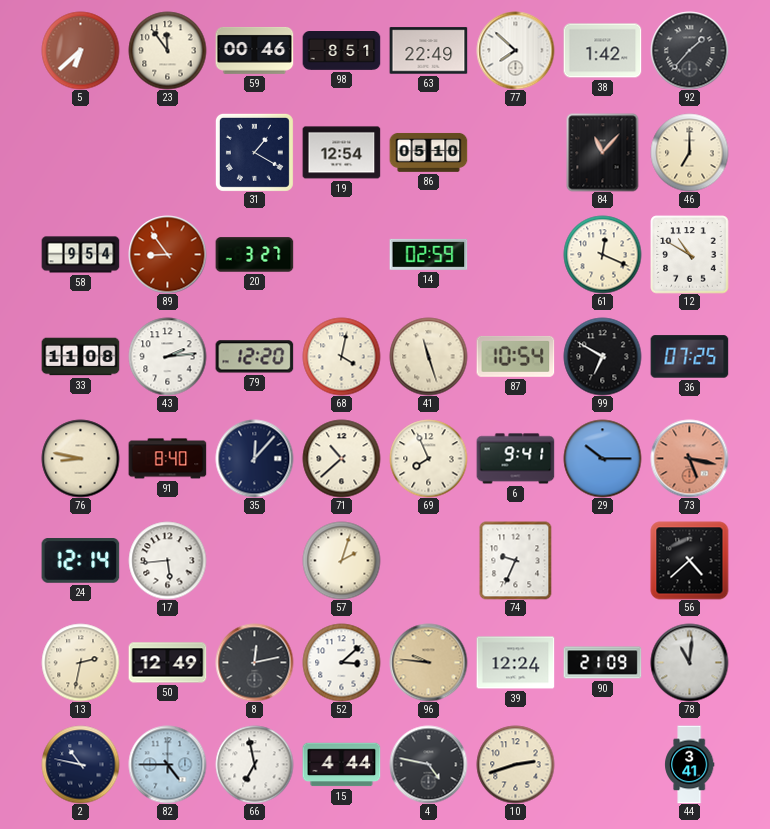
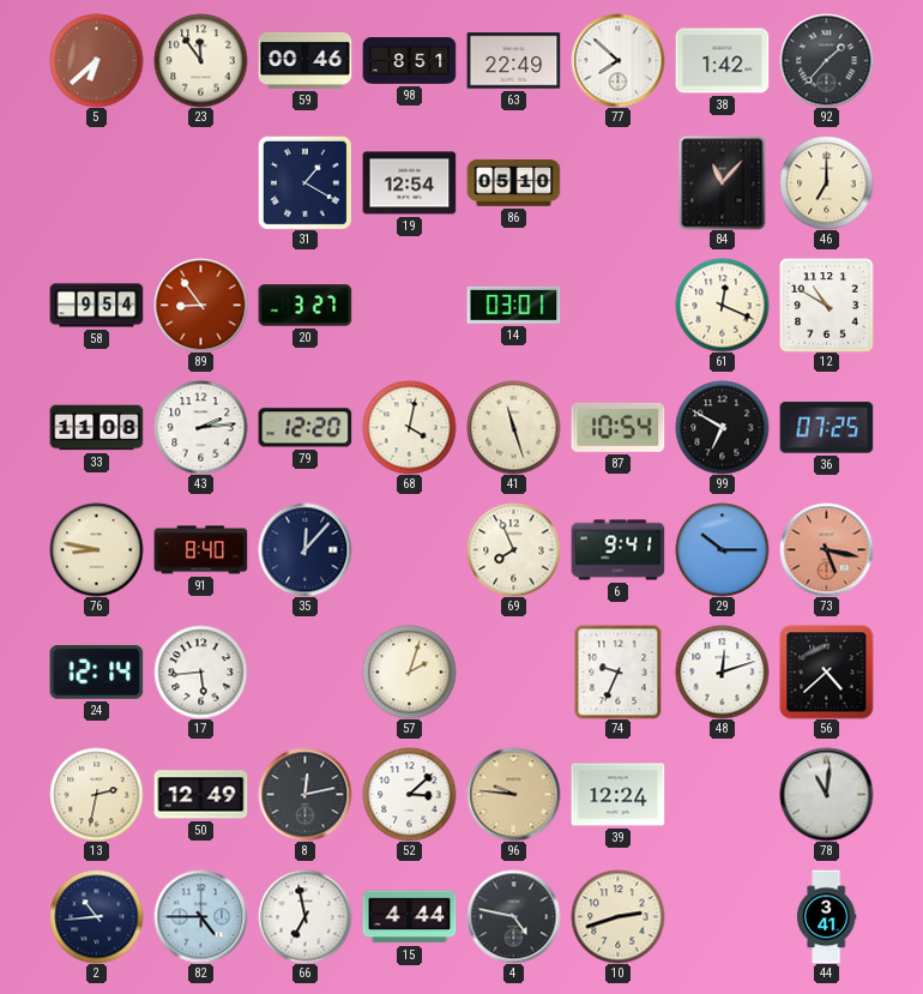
14: 02:59 -> 03:01
71: 10:38 -> none
48: none -> 12:12
90: 21:09 -> none
2: 10:47 -> 10:44
